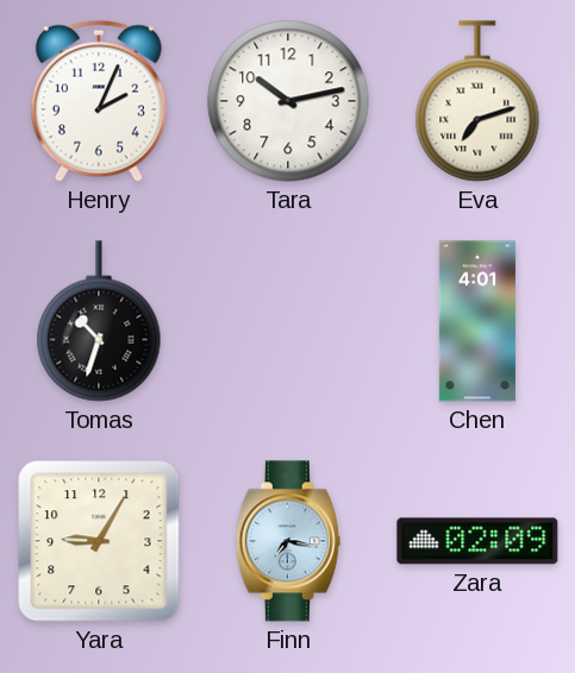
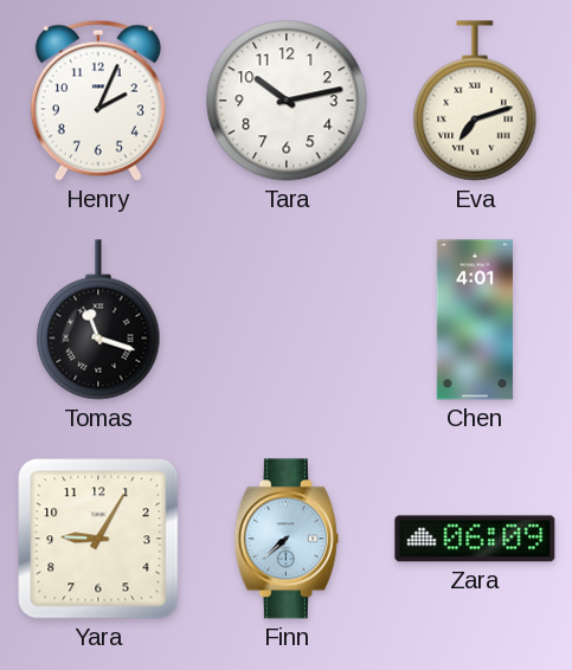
Tomas: 10:33 -> 11:18
Finn: 7:17 -> 7:38
Zara: 02:09 -> 06:09
